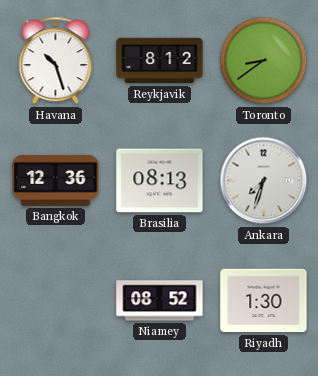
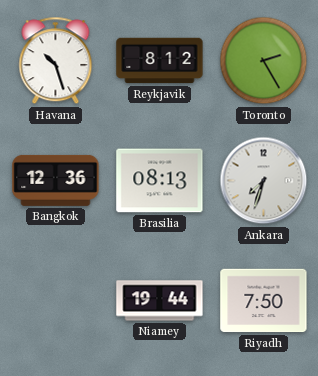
Toronto: 8:39 -> 2:25
Niamey: 08:52 -> 19:44
Riyadh: 1:30 -> 7:50
